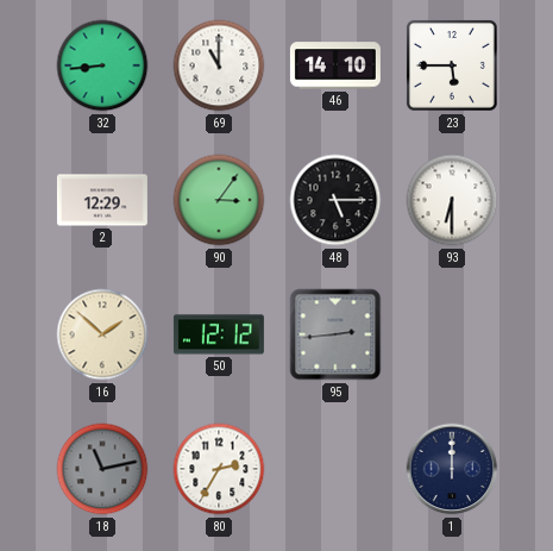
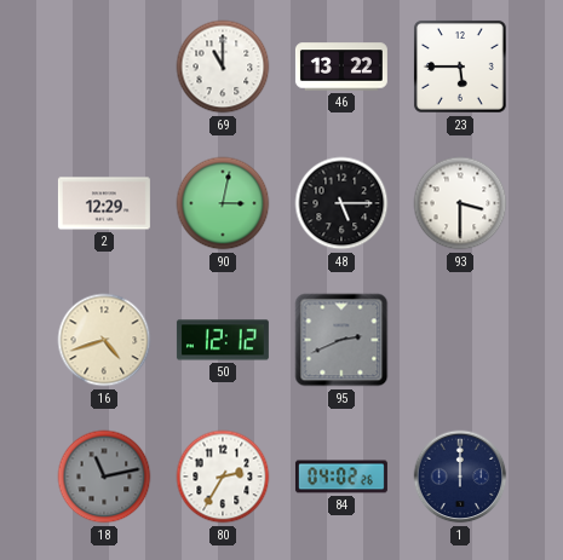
32: 8:44 -> none
46: 14:10 -> 13:22
90: 3:06 -> 3:02
93: 6:30 -> 3:30
16: 1:52 -> 4:42
95: 2:44 -> 2:41
84: none -> 04:02
